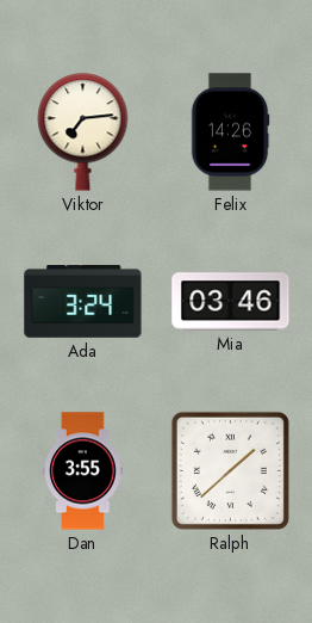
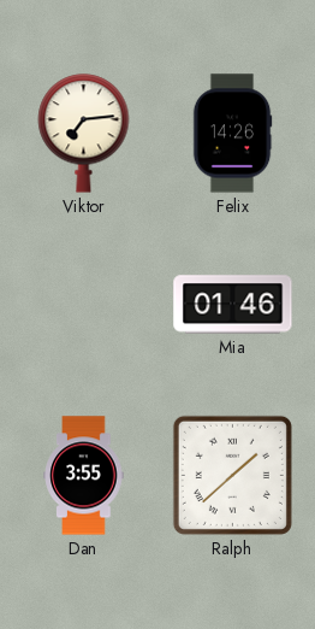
Ada: 3:24 -> none
Mia: 03:46 -> 01:46
